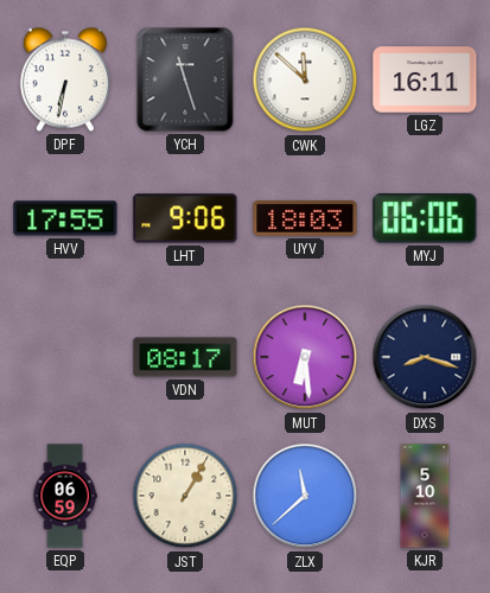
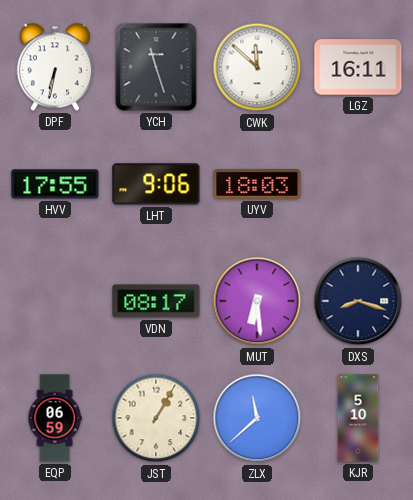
MYJ: 06:06 -> none
